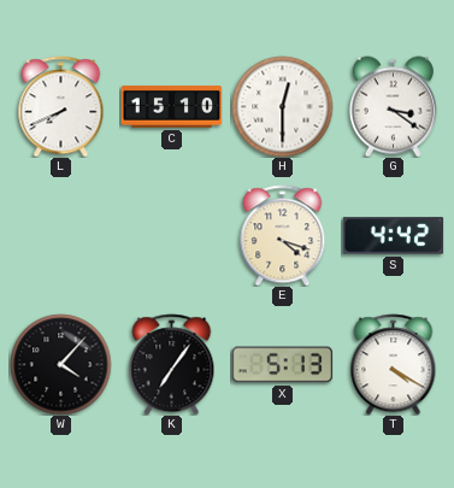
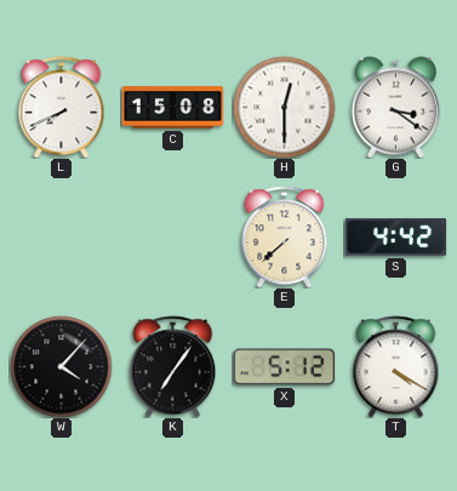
C: 15:10 -> 15:08
E: 4:18 -> 7:38
X: 5:13 -> 5:12
